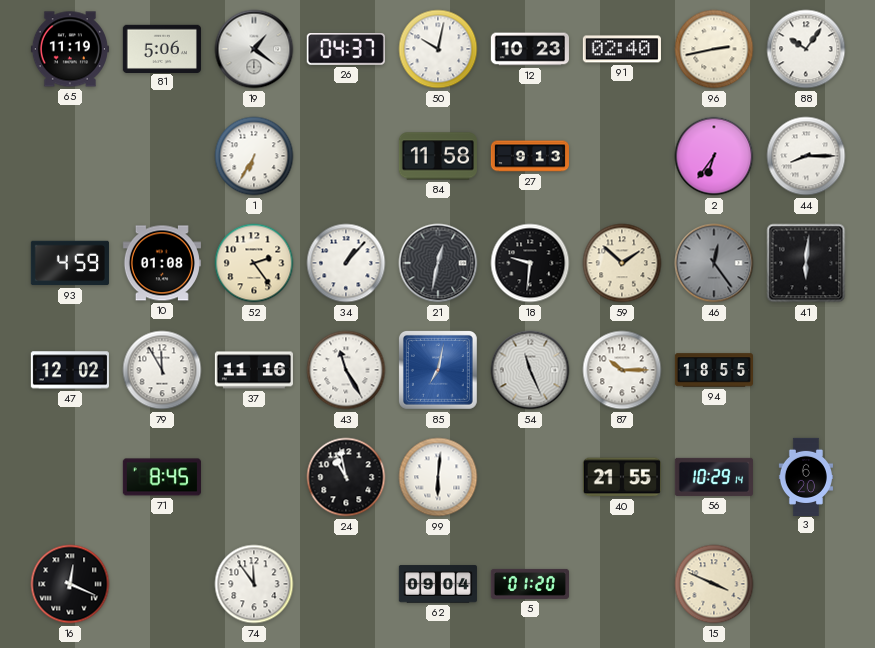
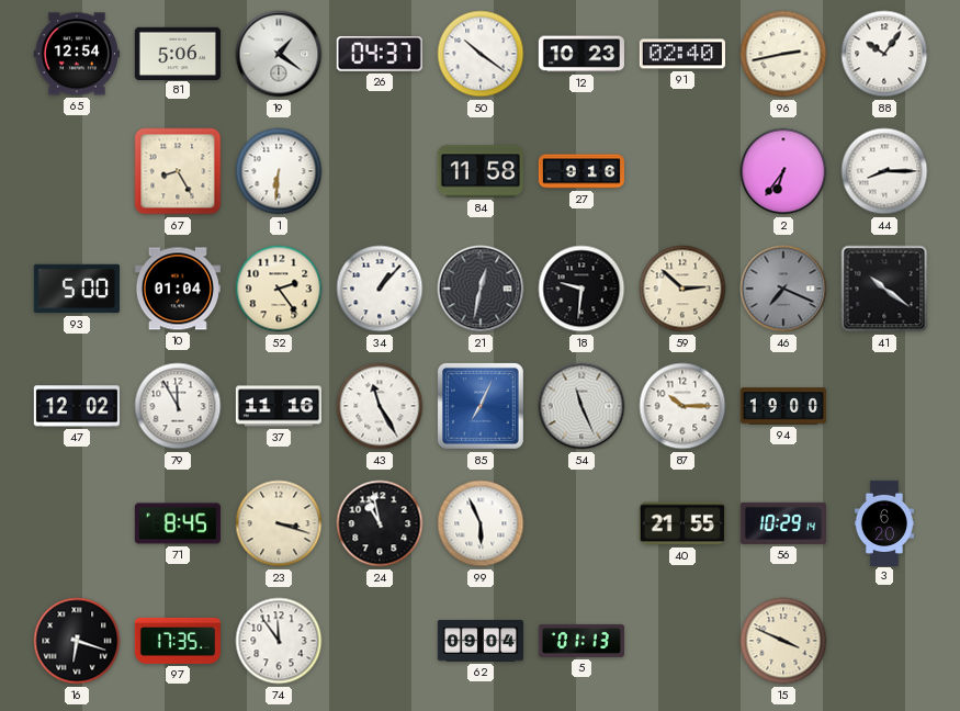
65: 11:19 -> 12:54
50: 10:02 -> 10:21
67: none -> 8:25
1: 6:35 -> 6:31
27: 9:13 -> 9:16
93: 4:59 -> 5:00
10: 01:08 -> 01:04
59: 1:52 -> 2:52
46: 12:24 -> 7:19
41: 6:01 -> 10:21
85: 7:02 -> 7:04
94: 18:55 -> 19:00
23: none -> 3:18
99: 6:01 -> 5:56
16: 12:19 -> 6:18
97: none -> 17:35
5: 01:20 -> 01:13
